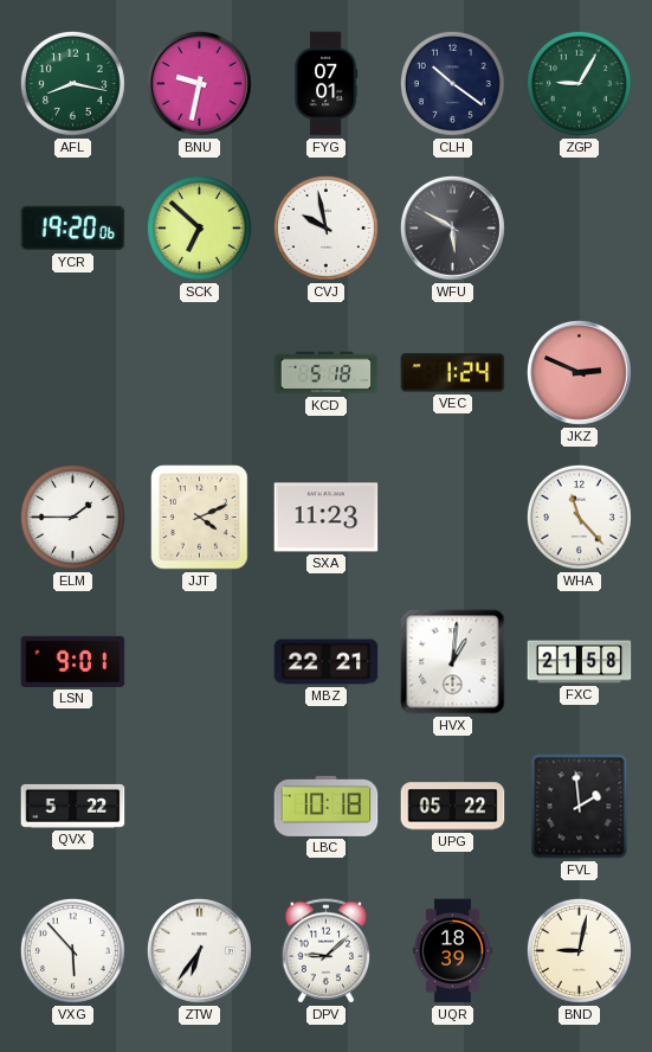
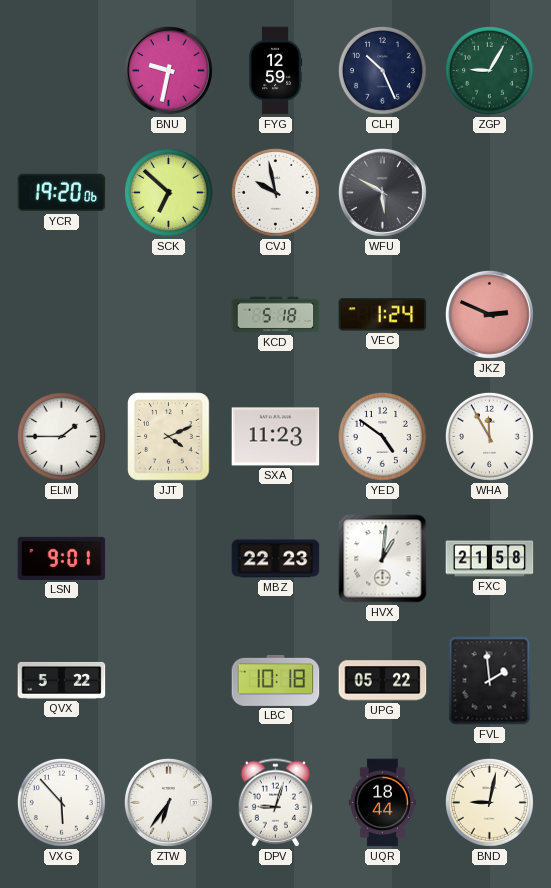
AFL: 8:17 -> none
FYG: 07:01 -> 12:59
CLH: 10:21 -> 10:26
YED: none -> 4:51
WHA: 11:23 -> 11:55
MBZ: 22:21 -> 22:23
DPV: 9:08 -> 9:03
UQR: 18:39 -> 18:44
